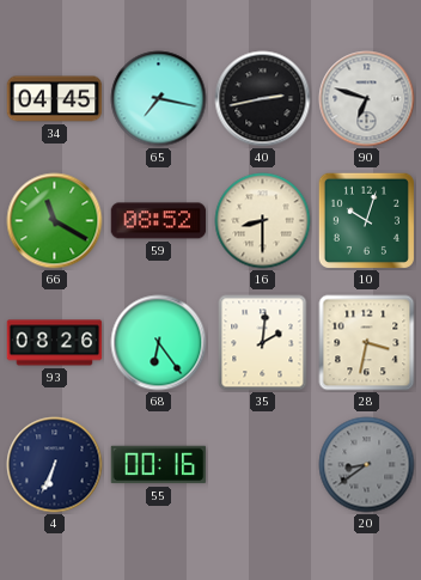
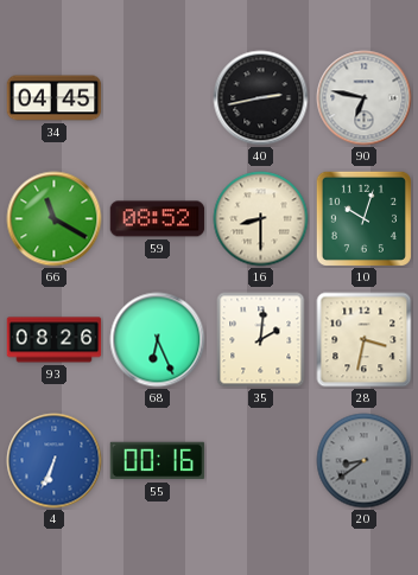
65: 7:17 -> none
90: 6:48 -> 6:47
68: 6:24 -> 6:26
4 dial: navy -> blue
